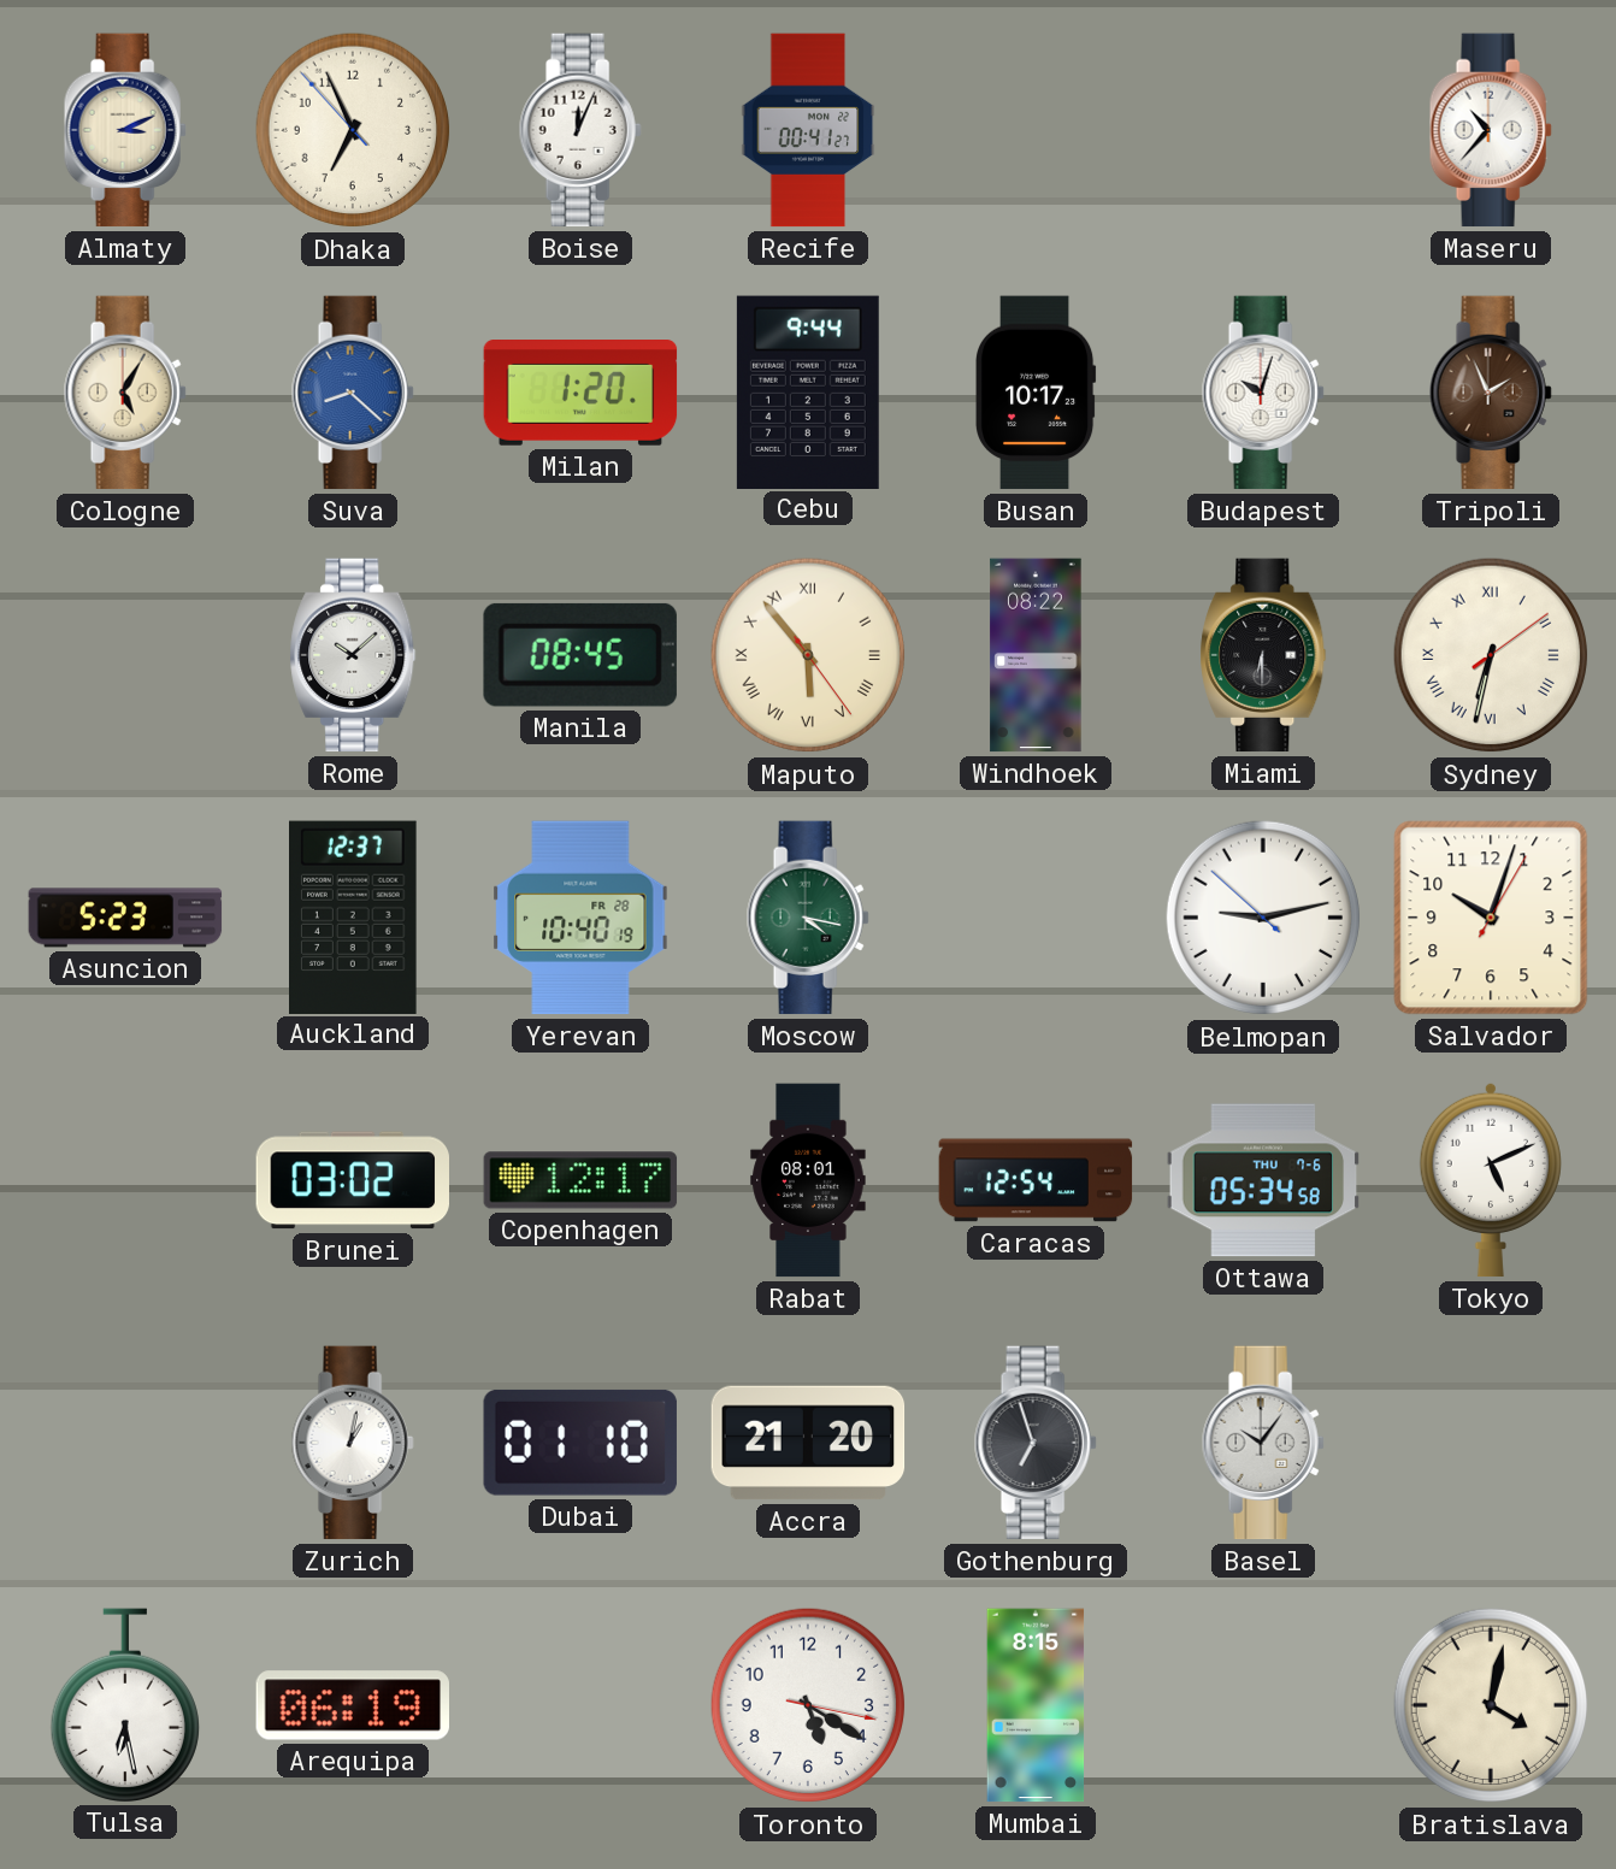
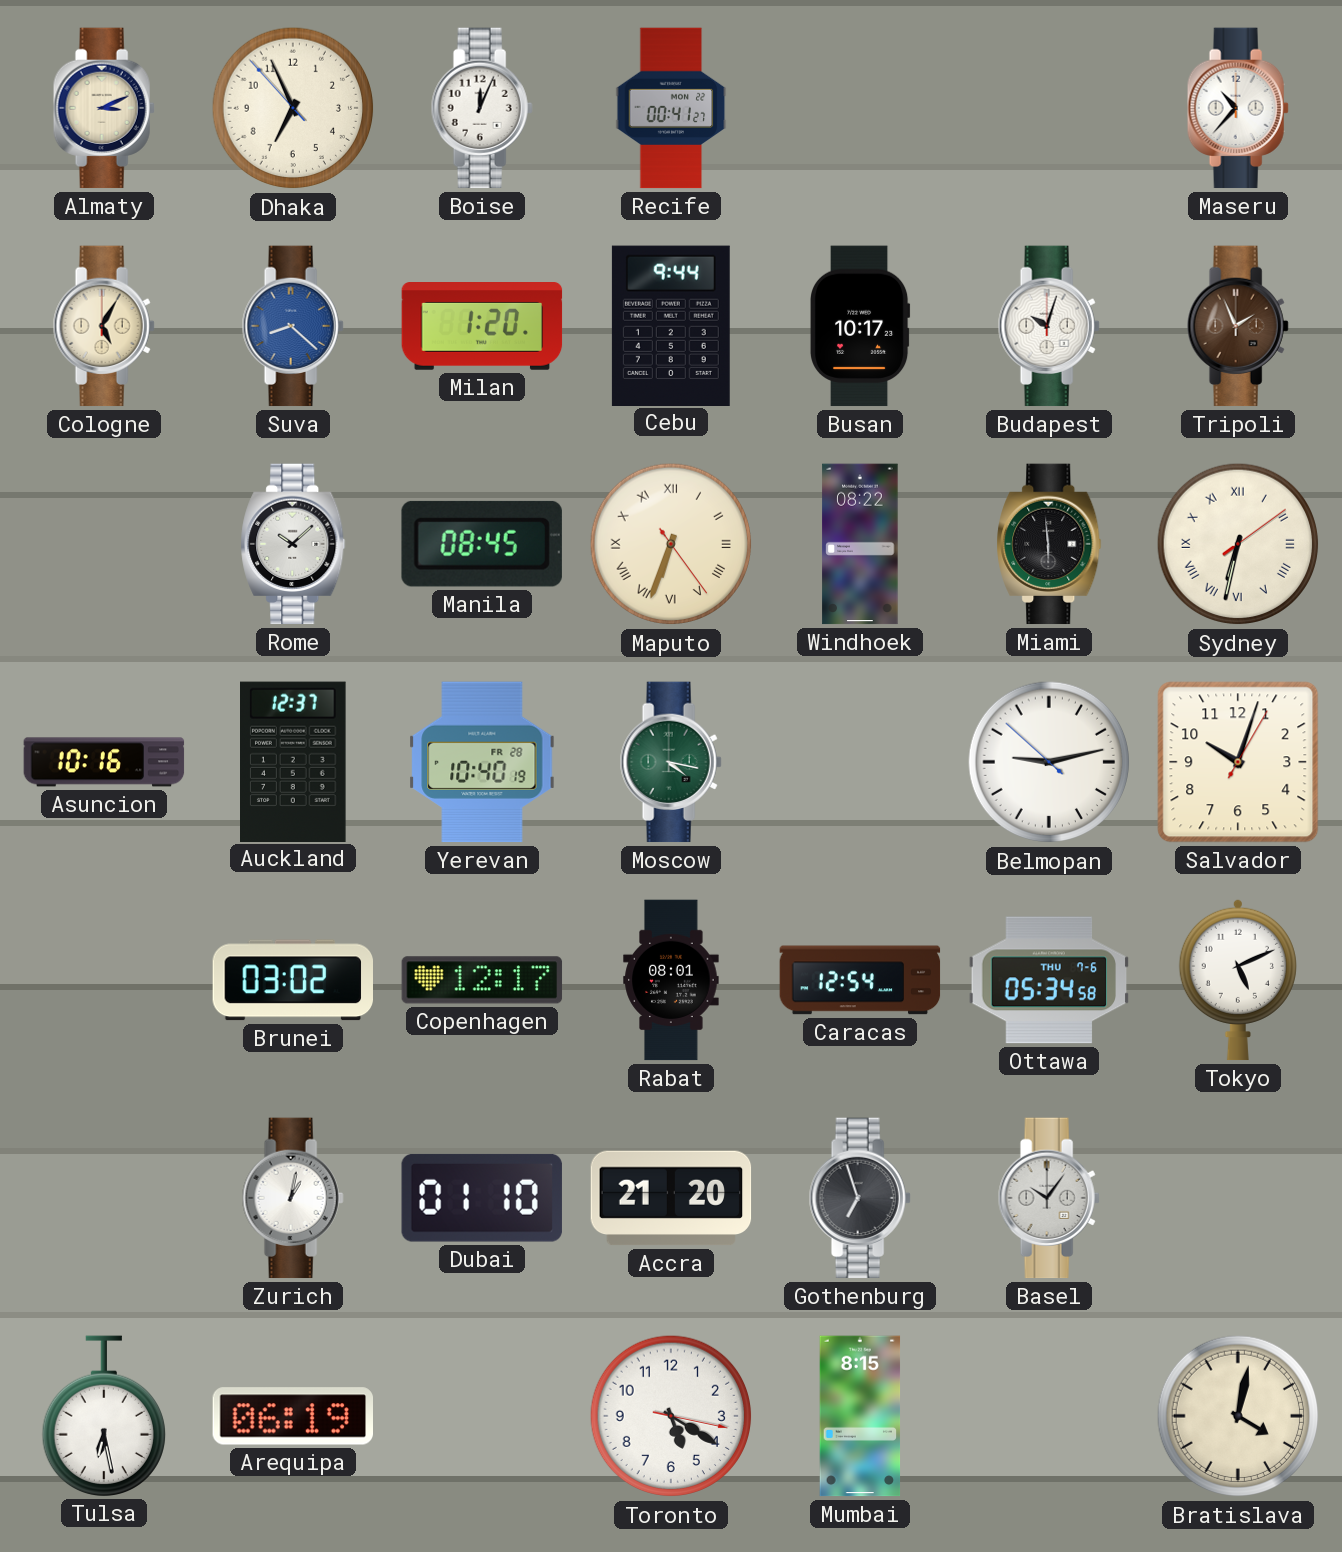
Maputo: 5:53 -> 6:33
Miami: 6:30 -> 5:59
Asuncion: 5:23 -> 10:16
